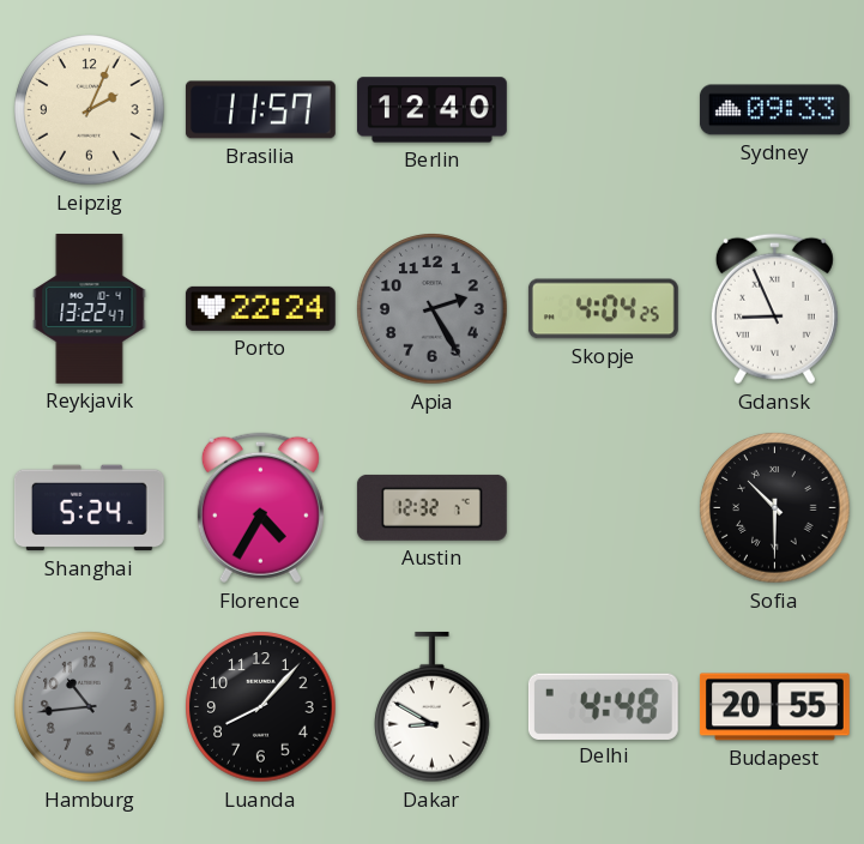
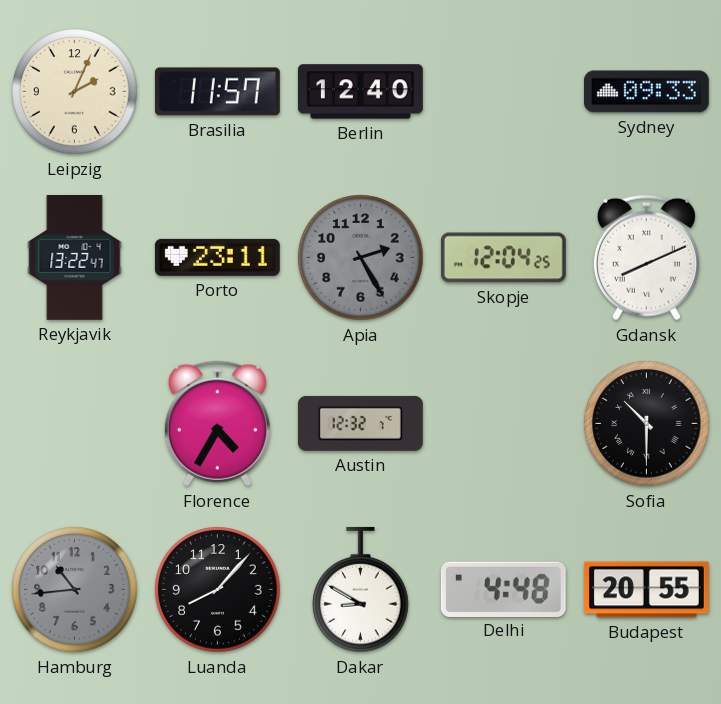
Porto: 22:24 -> 23:11
Skopje: 4:04 -> 12:04
Gdansk: 8:56 -> 8:11
Shanghai: 5:24 -> none
